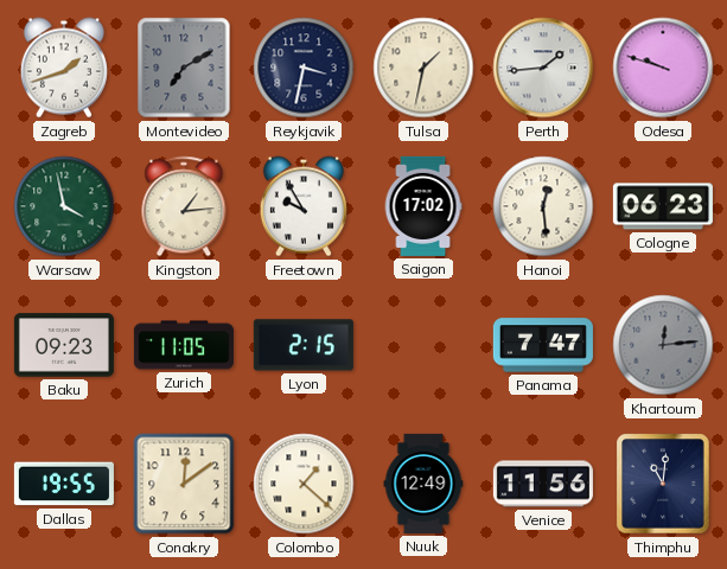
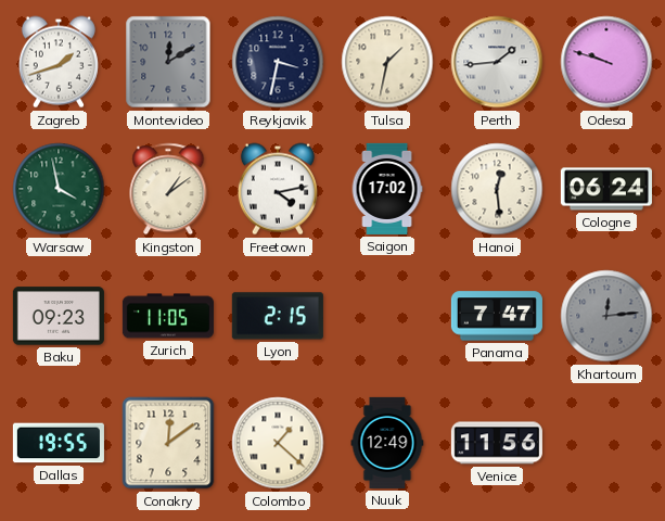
Montevideo: 7:10 -> 12:10
Kingston: 1:14 -> 1:09
Freetown: 9:55 -> 4:13
Cologne: 06:23 -> 06:24
Thimphu: 11:01 -> none
